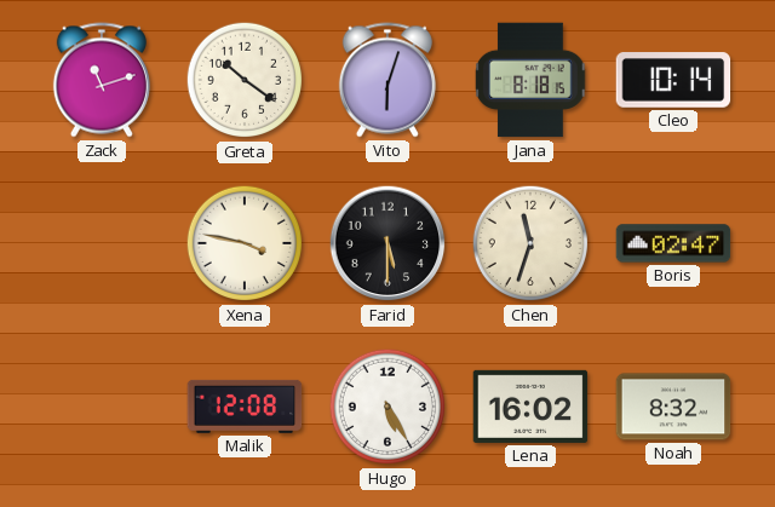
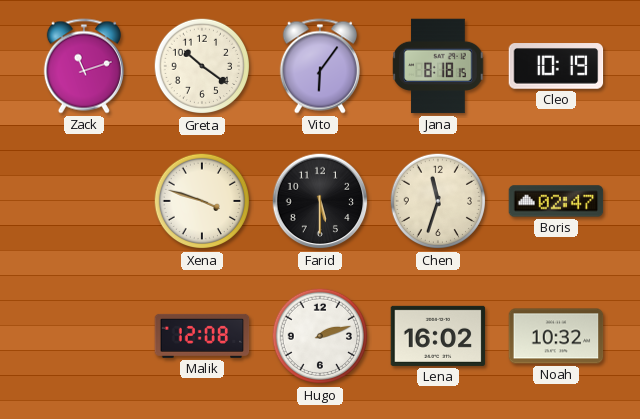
Vito: 6:03 -> 6:06
Cleo: 10:14 -> 10:19
Xena: 3:47 -> 3:48
Hugo: 5:25 -> 2:12
Noah: 8:32 -> 10:32
